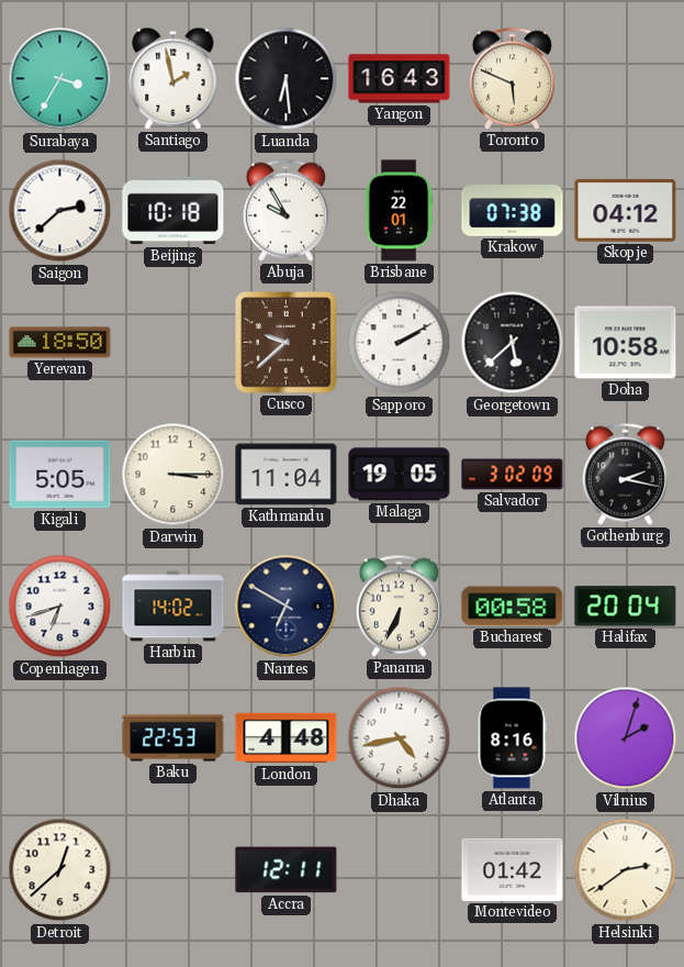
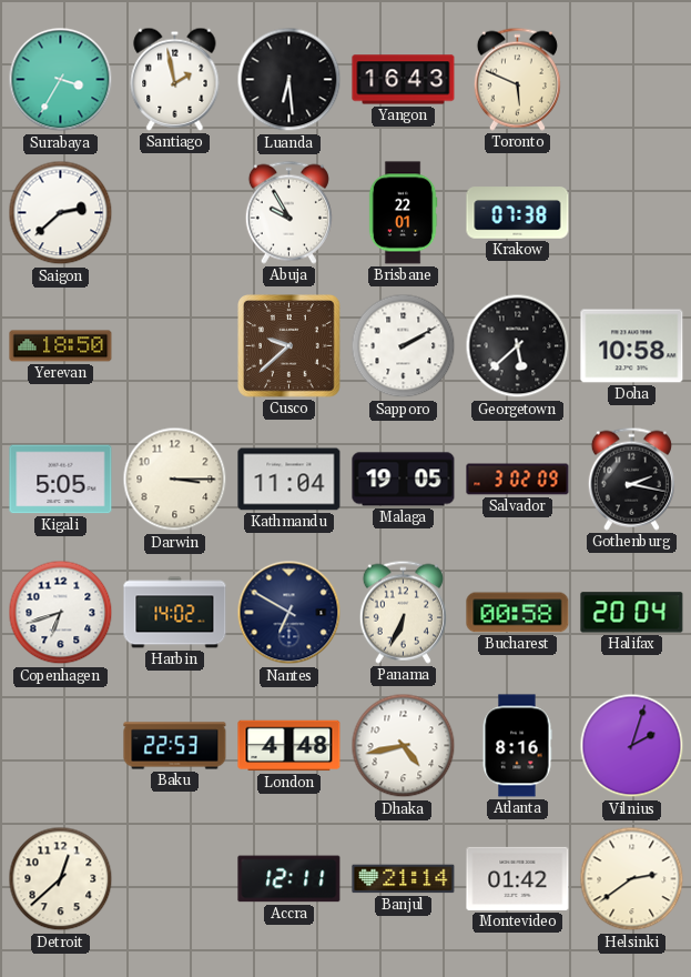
Beijing: 10:18 -> none
Skopje: 04:12 -> none
Banjul: none -> 21:14
